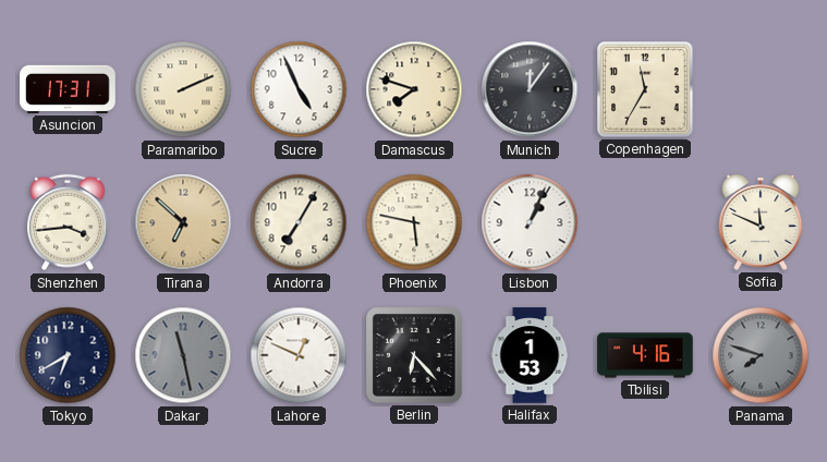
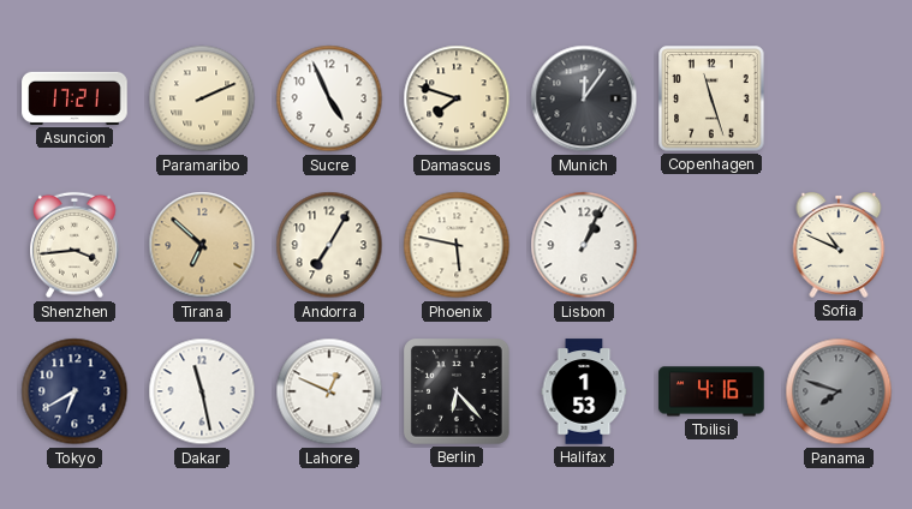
Asuncion: 17:31 -> 17:21
Copenhagen: 11:35 -> 11:27
Sofia: 11:49 -> 10:49
Dakar dial: grey -> white
